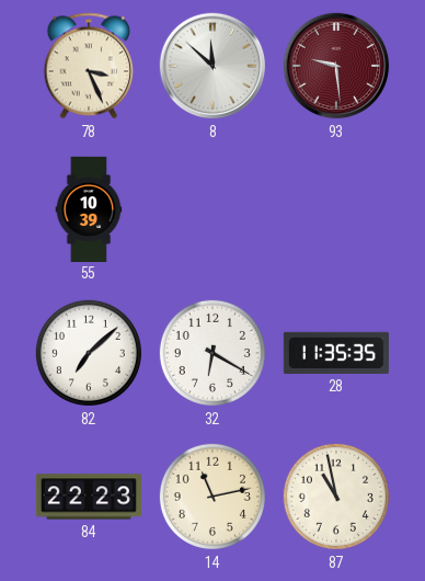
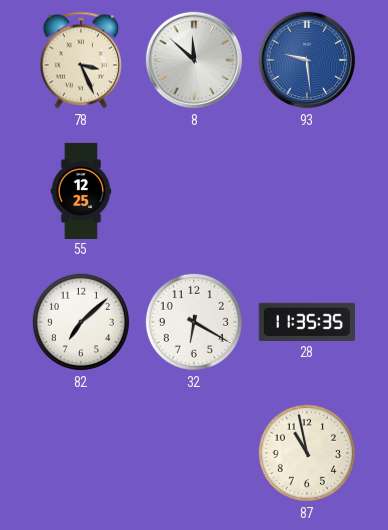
93 dial: burgundy -> blue
55: 10:39 -> 12:25
84: 22:23 -> none
14: 11:13 -> none
